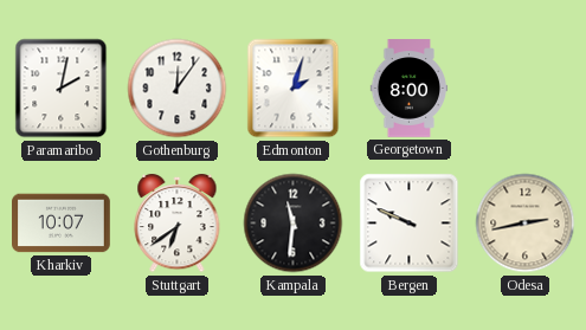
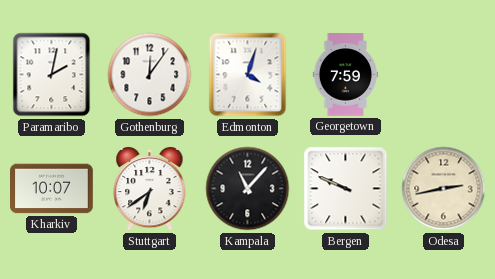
Edmonton: 2:03 -> 4:03
Georgetown: 8:00 -> 7:59
Kampala: 11:31 -> 11:07
